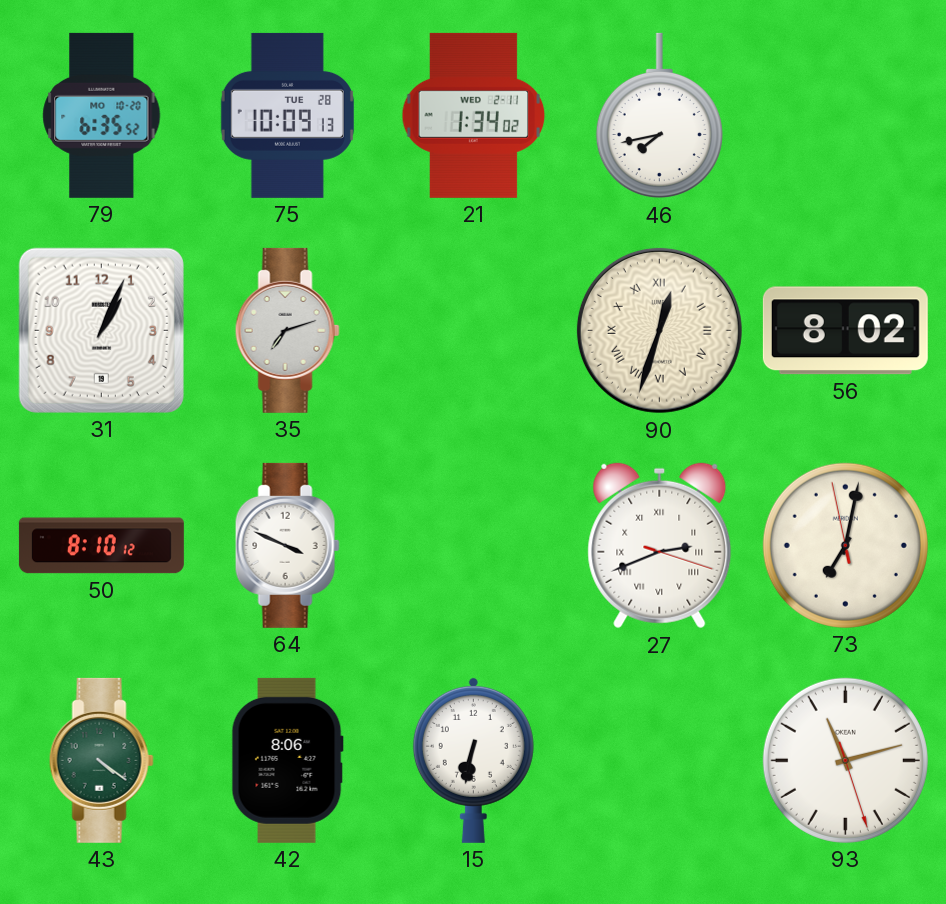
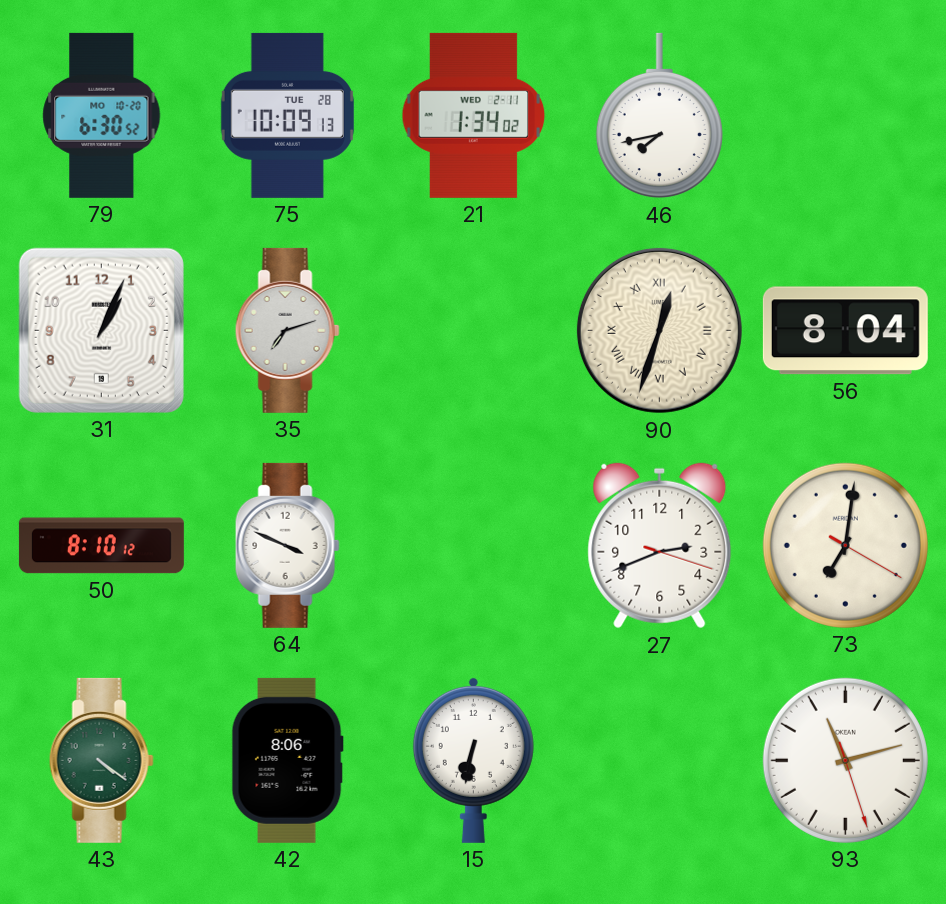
79: 6:35 -> 6:30
56: 8:02 -> 8:04
27 numerals: Roman -> Arabic
73: 7:01:58 -> 7:01:20
